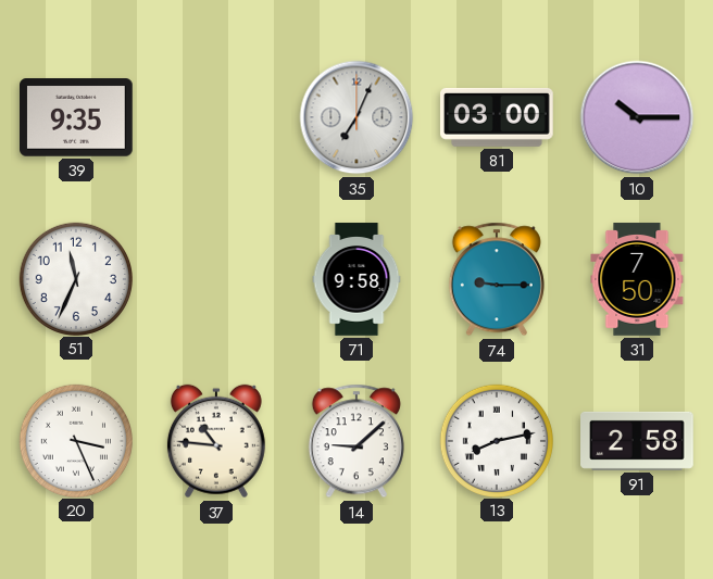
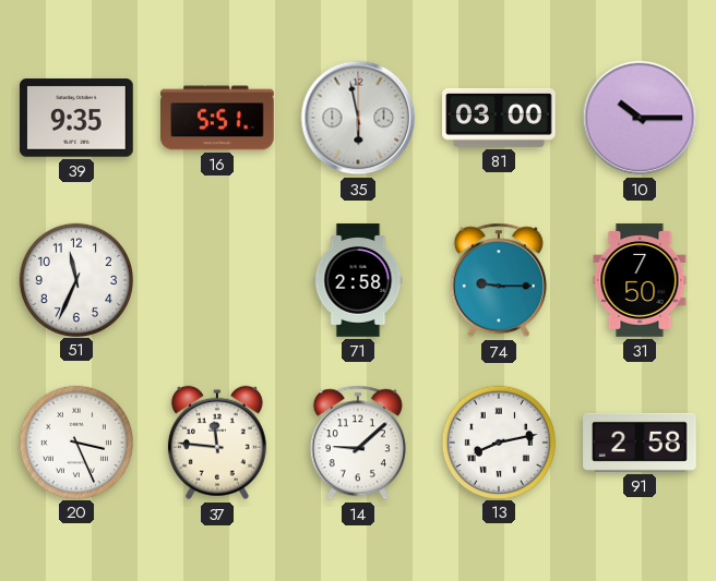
16: none -> 5:51
35: 7:04 -> 5:58
71: 9:58 -> 2:58
37: 10:46 -> 11:46
